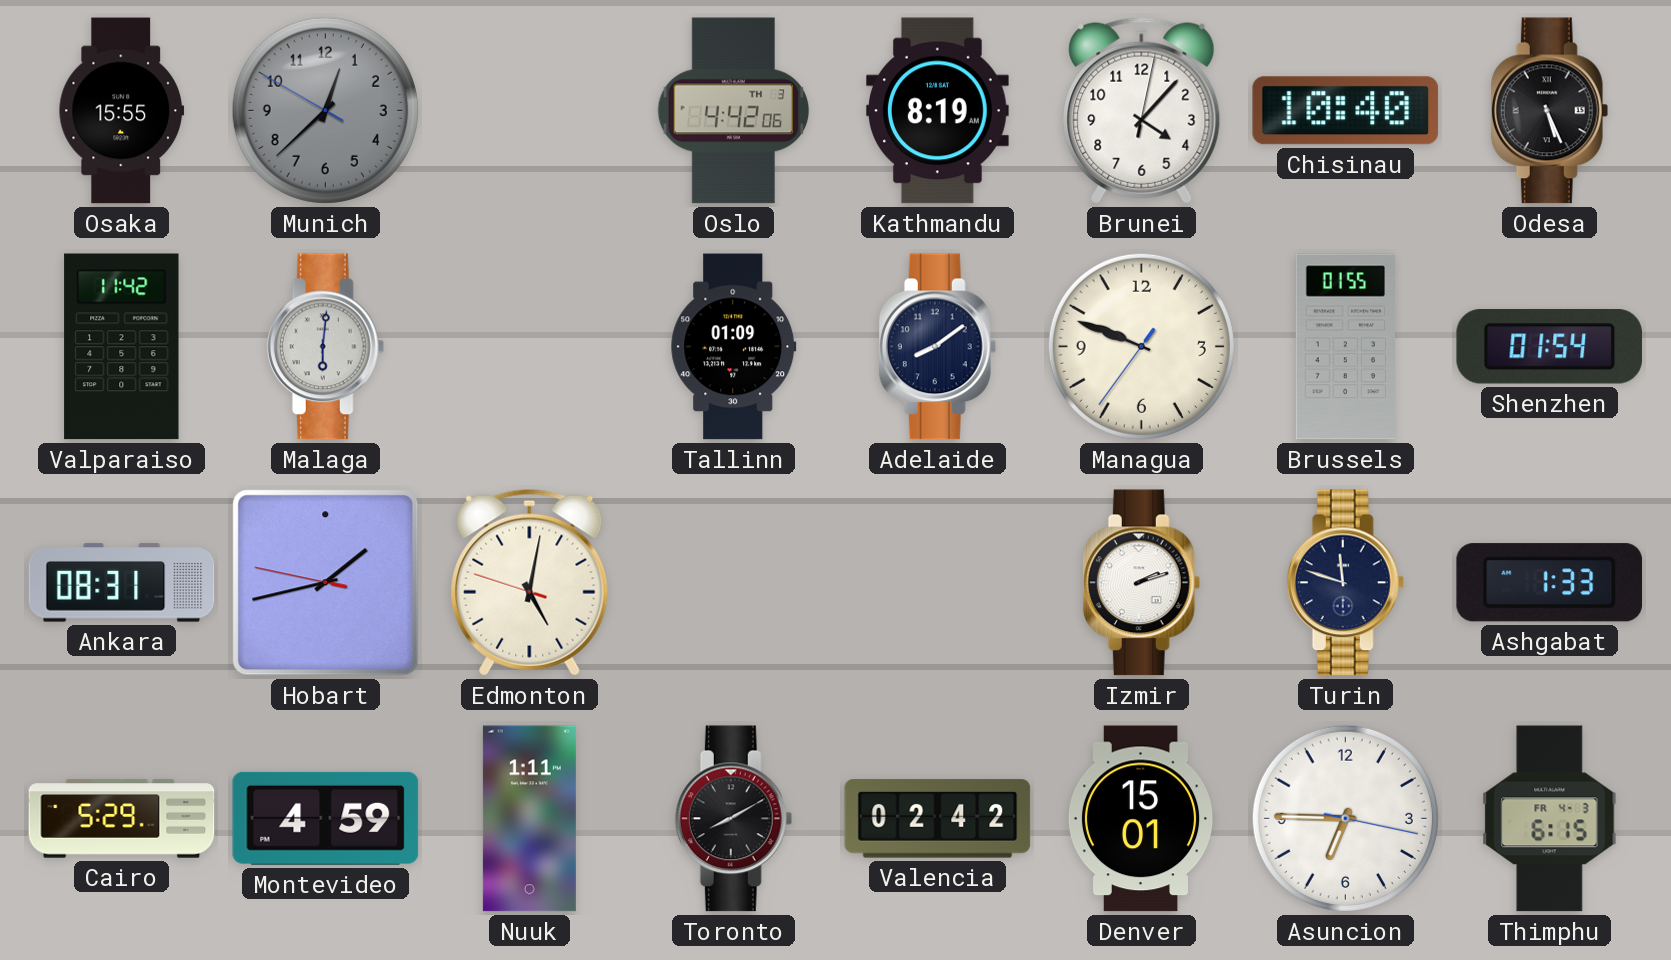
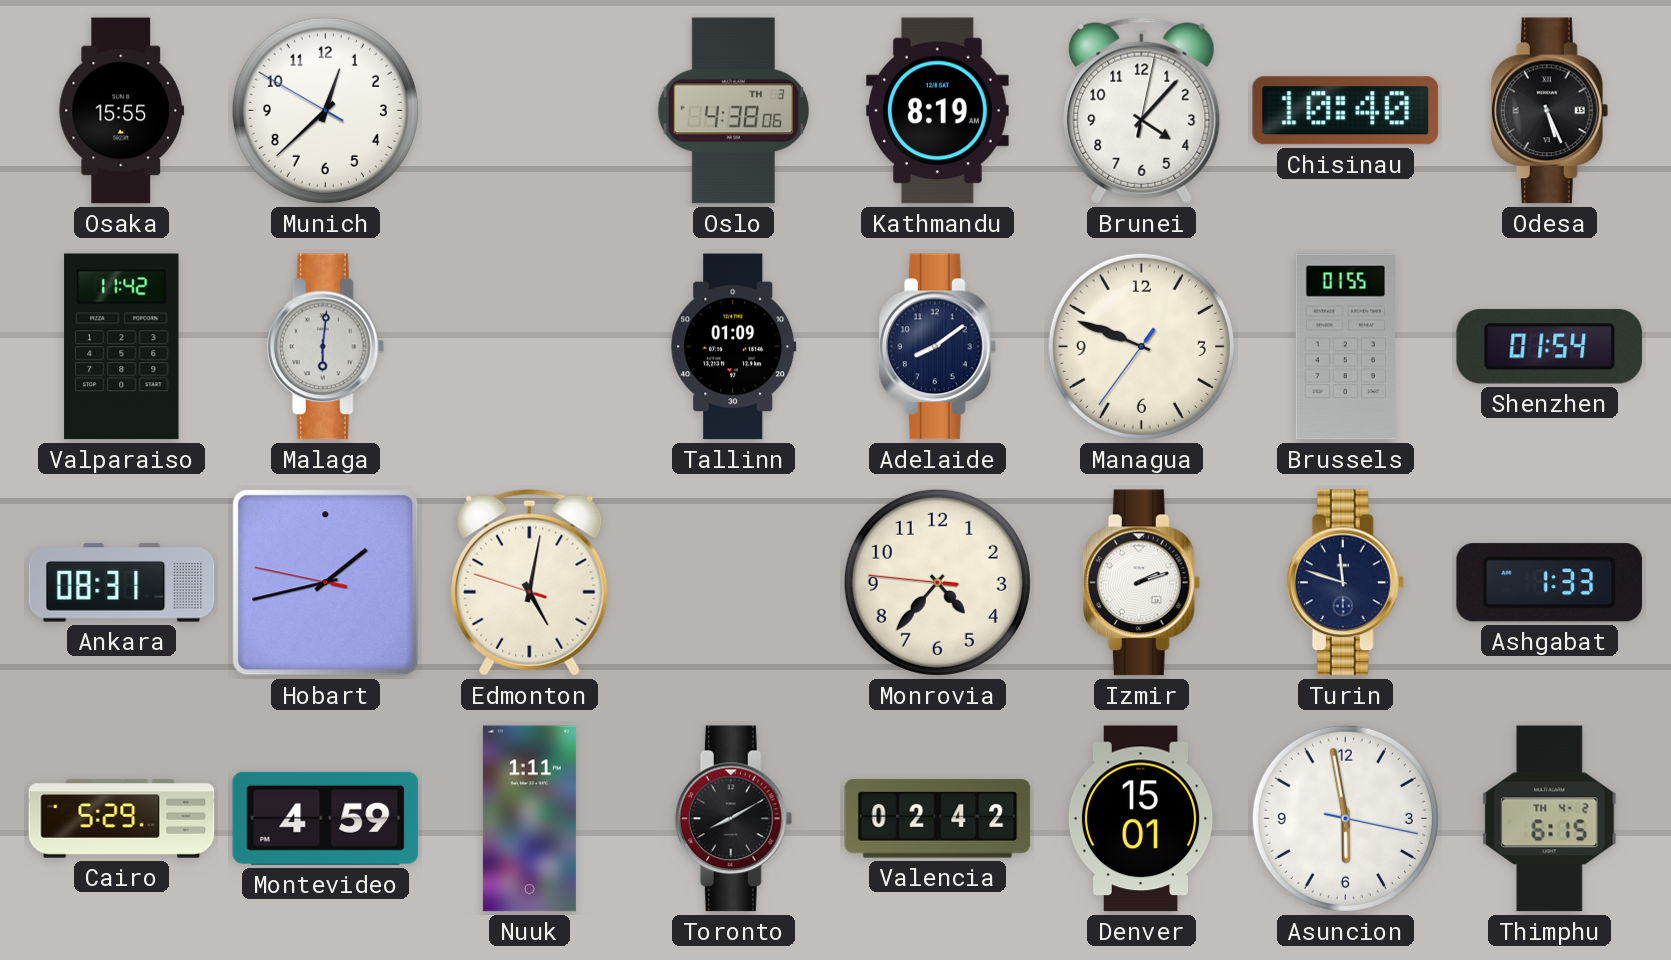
Munich dial: grey -> white
Oslo: 4:42 -> 4:38
Monrovia: none -> 4:36
Asuncion: 6:45 -> 5:58
Thimphu date: FR 4-3 -> TH 4-2
